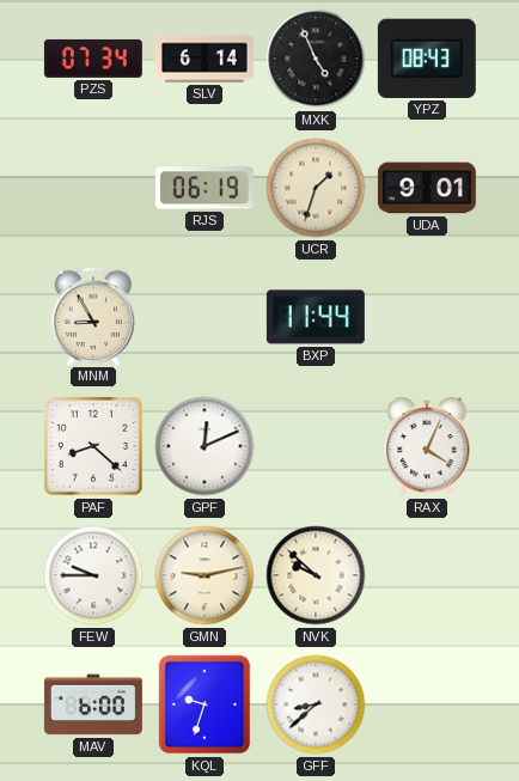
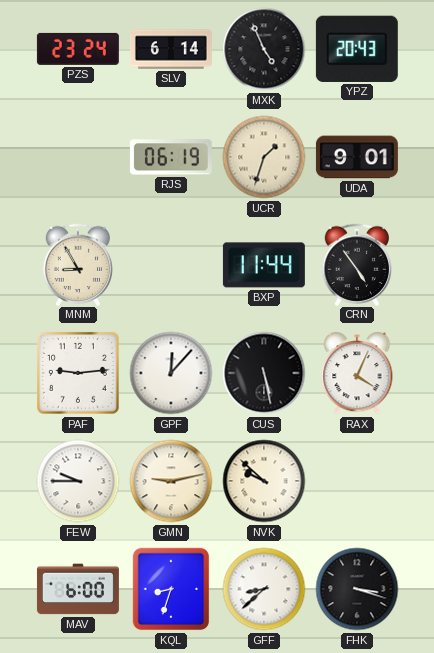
PZS: 07:34 -> 23:24
YPZ: 08:43 -> 20:43
CRN: none -> 4:54
PAF: 8:22 -> 9:14
GPF: 12:11 -> 12:07
CUS: none -> 5:28
KQL: 9:33 -> 8:33
FHK: none -> 3:18
